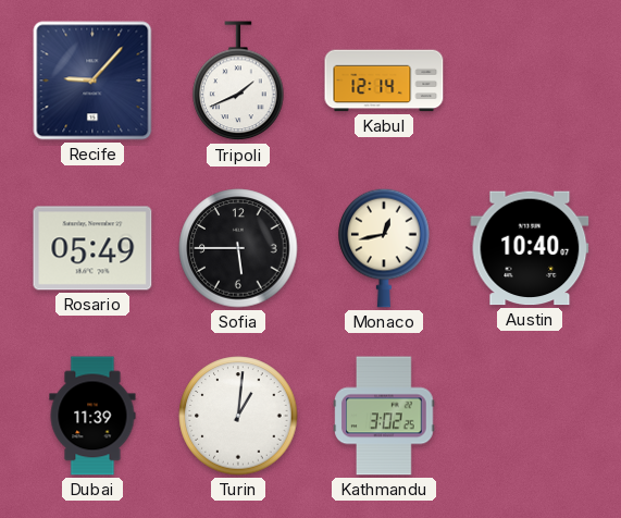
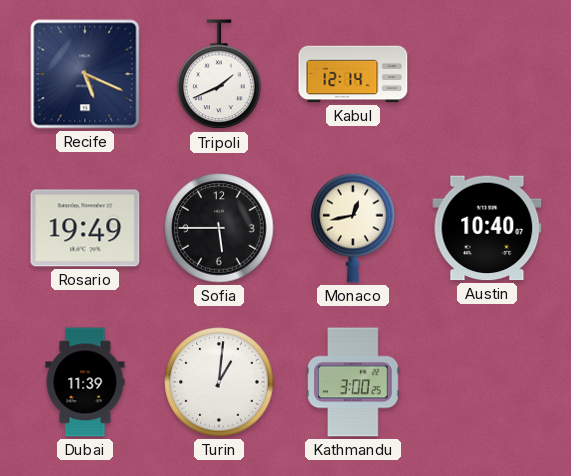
Recife: 9:07 -> 5:19
Rosario: 05:49 -> 19:49
Kathmandu: 3:02 -> 3:00
